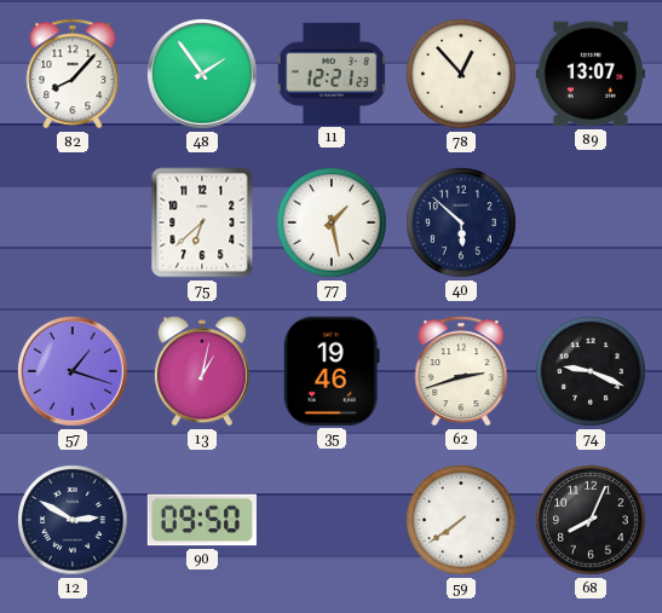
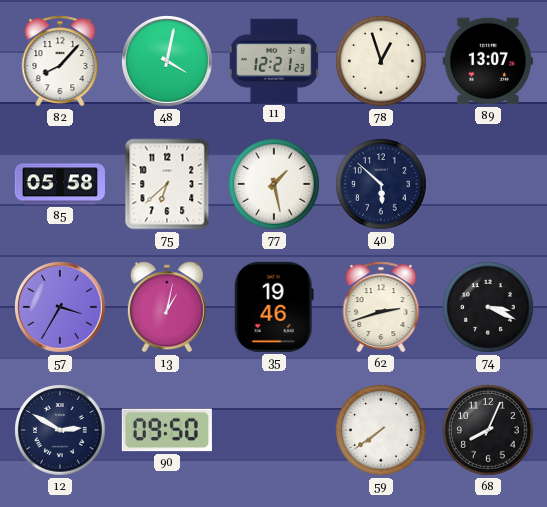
48: 1:54 -> 4:02
78: 12:53 -> 12:57
85: none -> 05:58
57: 1:18 -> 3:35
74: 9:19 -> 3:19
